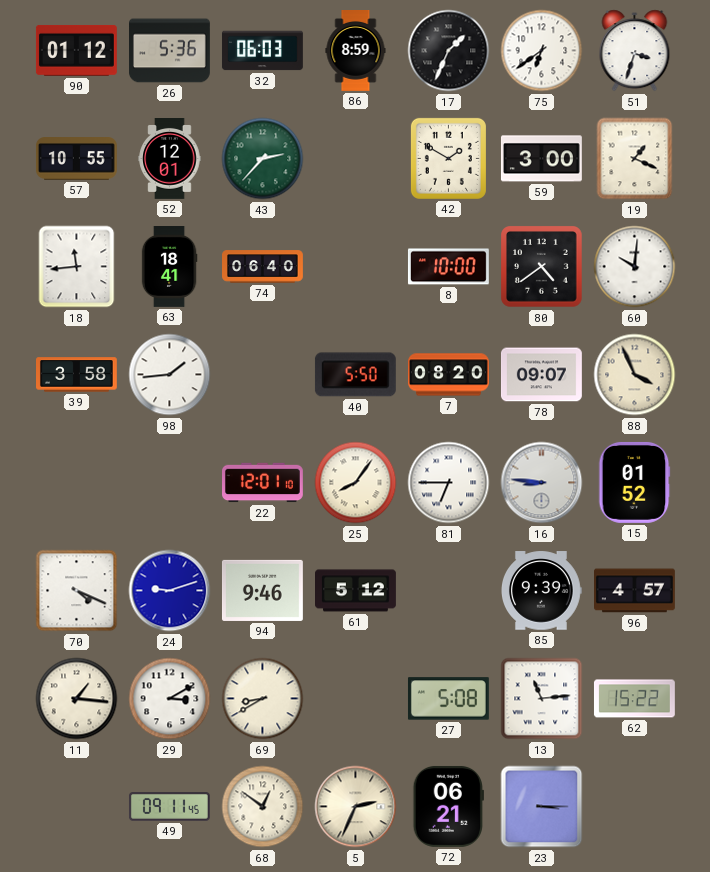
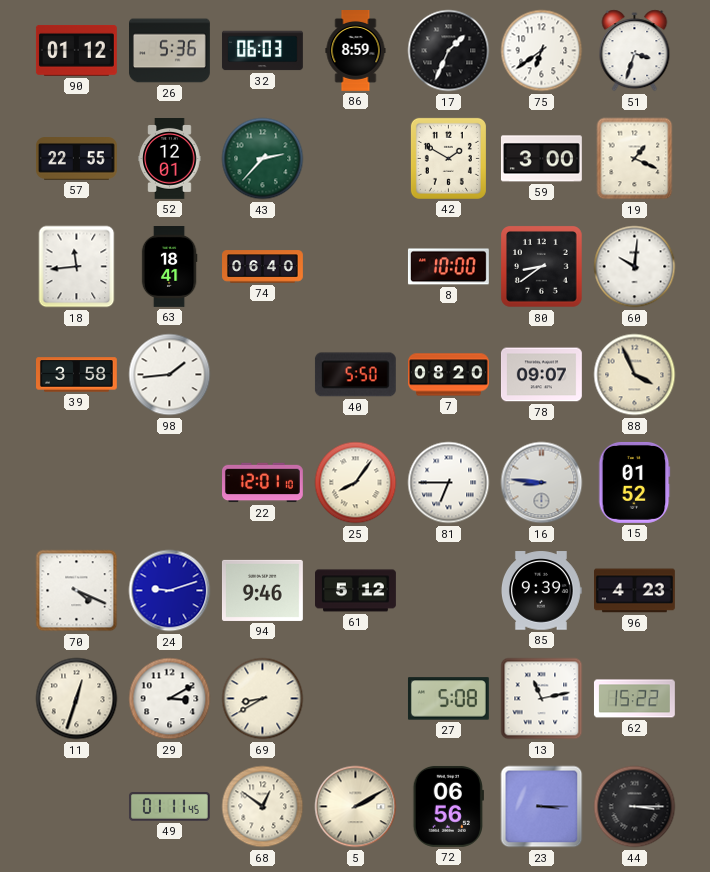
57: 10:55 -> 22:55
80: 4:39 -> 8:39
96: 4:57 -> 4:23
11: 1:16 -> 12:33
13: 11:14 -> 11:13
49: 09:11 -> 01:11
5: 2:34 -> 2:10
72: 06:21 -> 06:56
44: none -> 3:15
